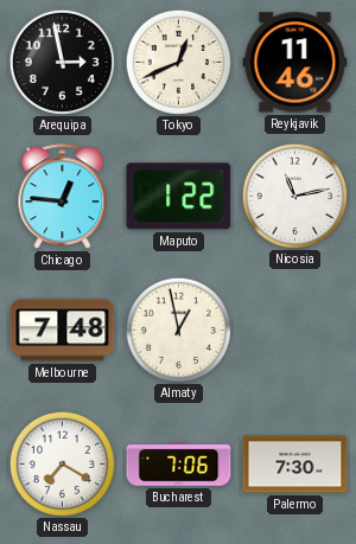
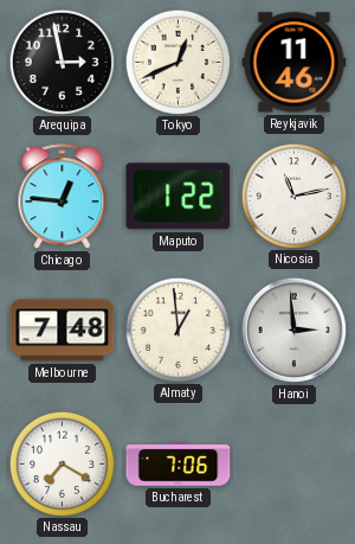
Almaty: 12:58 -> 12:59
Hanoi: none -> 2:59
Palermo: 7:30 -> none
